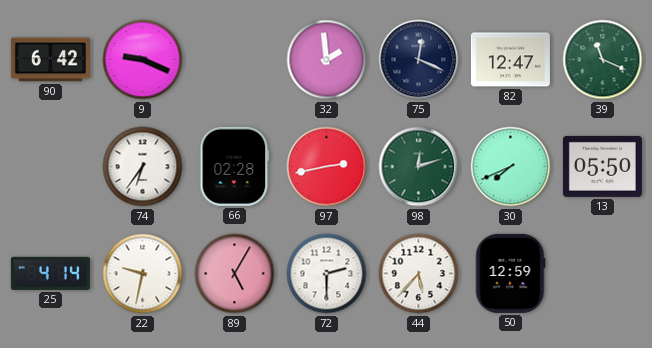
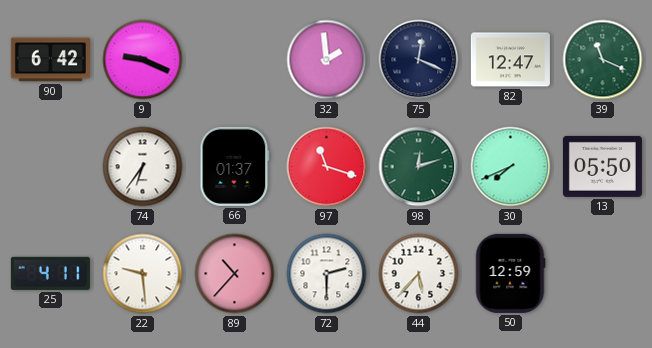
66: 02:28 -> 01:37
97: 2:43 -> 11:18
25: 4:14 -> 4:11
22: 9:32 -> 9:29
89: 5:05 -> 10:37
